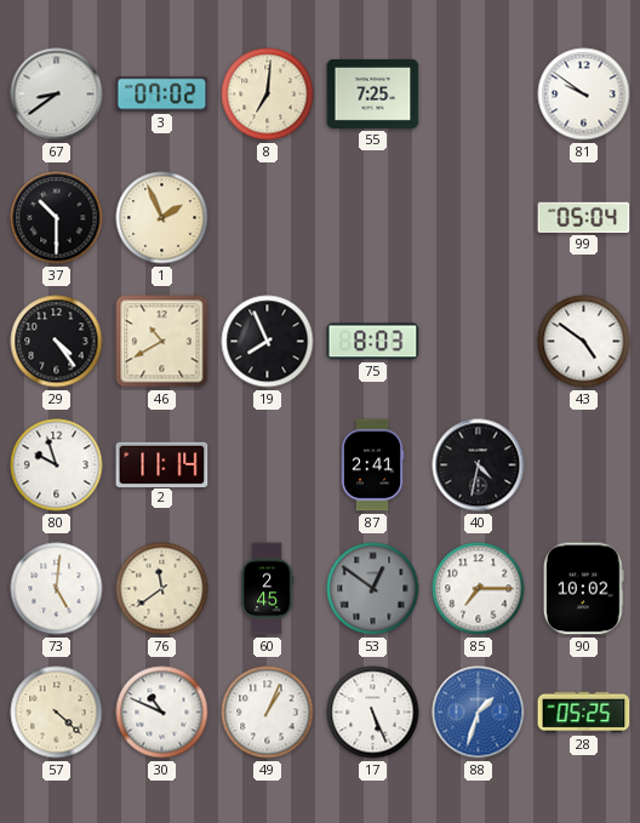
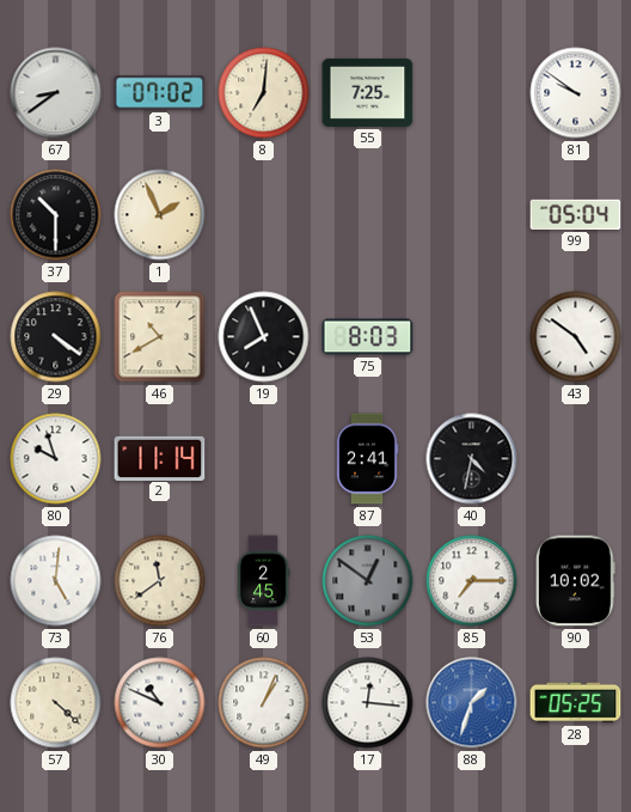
29: 4:24 -> 4:21
17: 5:26 -> 12:16
